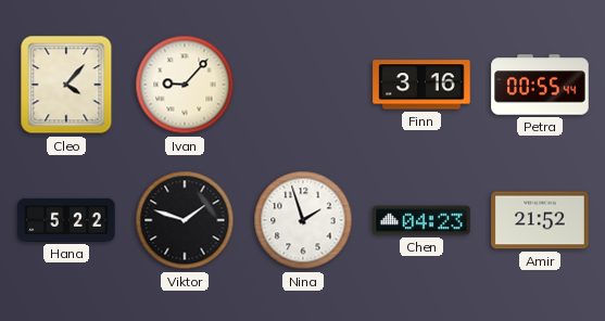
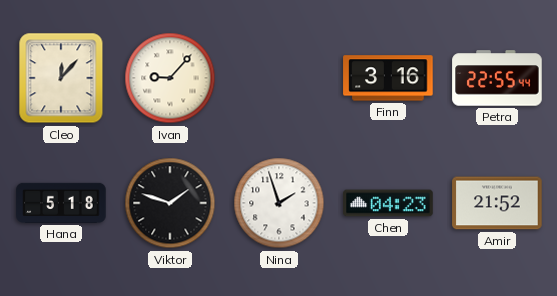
Cleo: 4:07 -> 12:07
Petra: 00:55 -> 22:55
Hana: 5:22 -> 5:18
